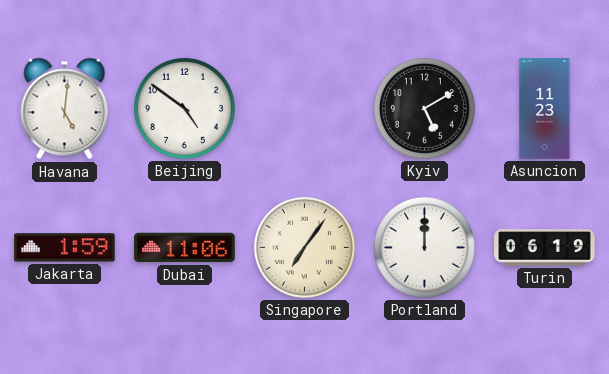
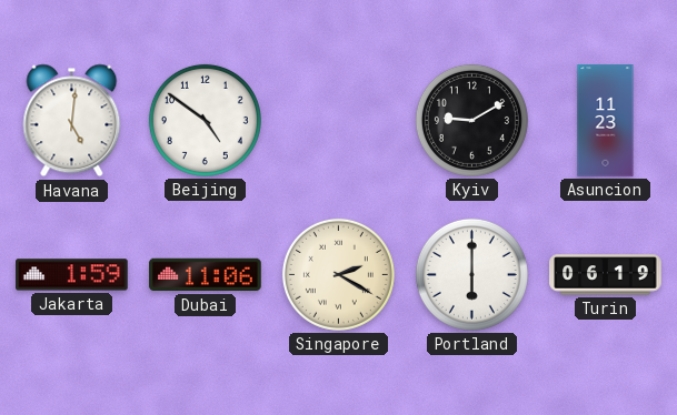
Kyiv: 5:10 -> 9:10
Singapore: 7:06 -> 2:20
Portland: 12:00 -> 6:00
